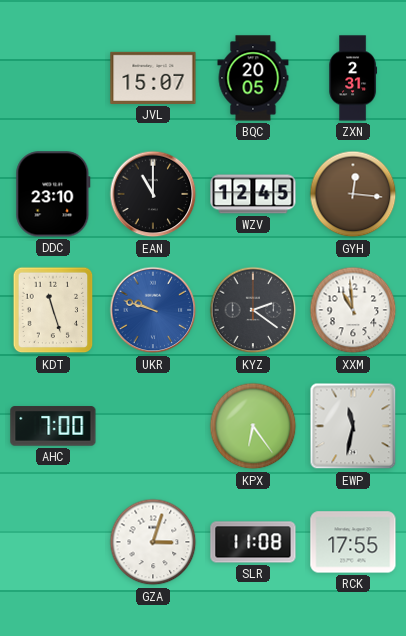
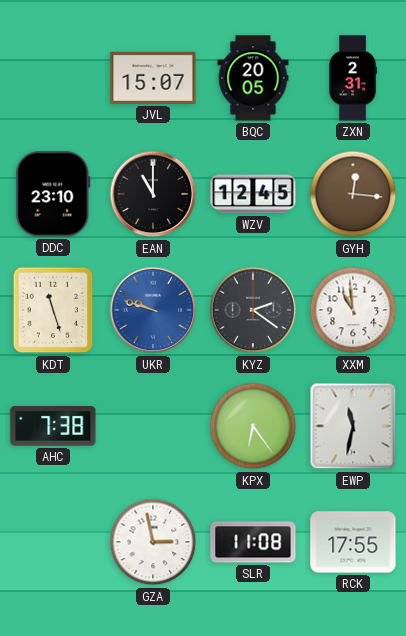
AHC: 7:00 -> 7:38
GZA: 3:03 -> 2:58
